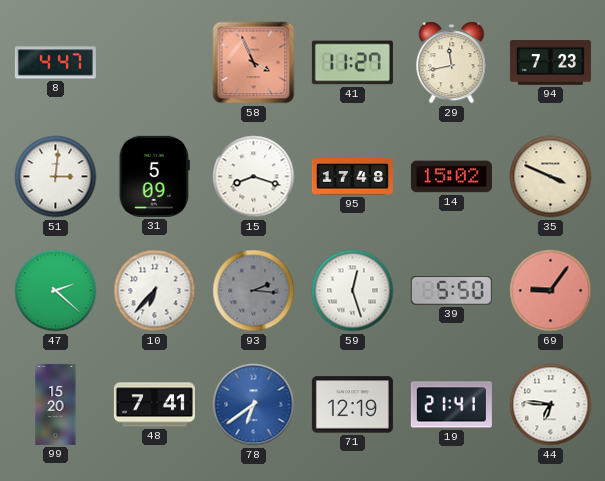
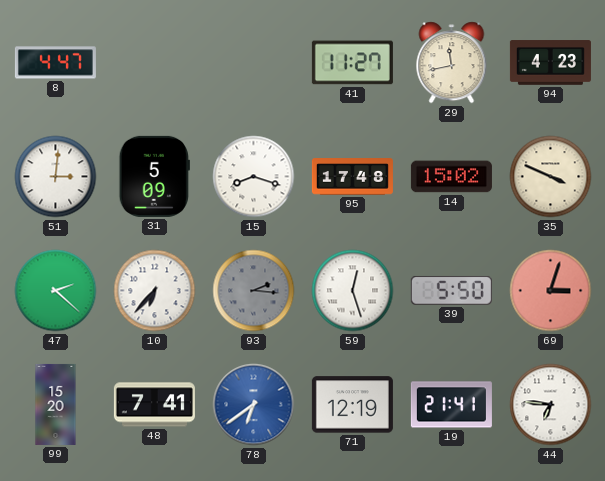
58: 3:56 -> none
94: 7:23 -> 4:23
69: 9:06 -> 3:03
